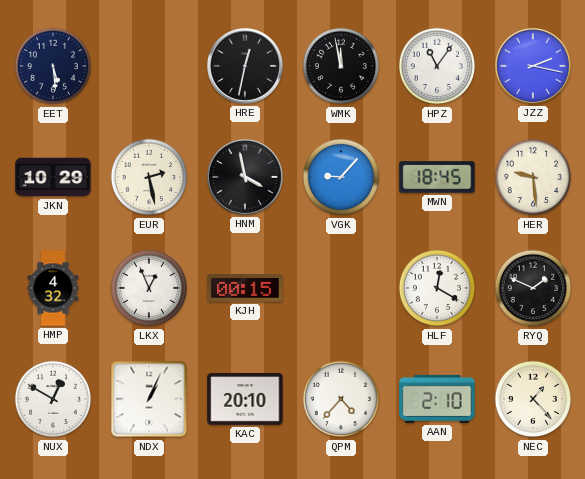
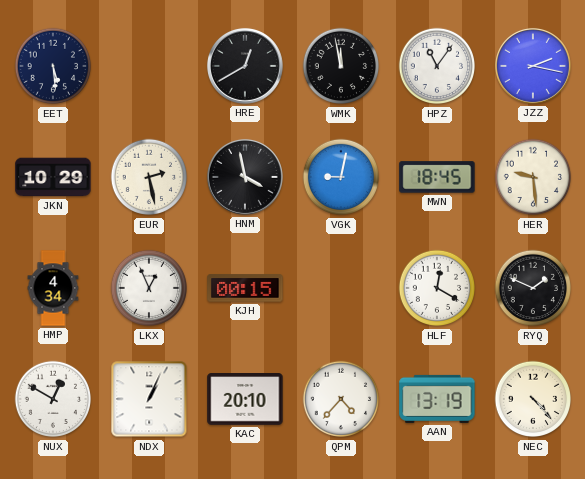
HRE: 12:32 -> 12:40
VGK: 9:07 -> 9:02
HMP: 4:32 -> 4:34
AAN: 2:10 -> 13:19
NEC: 1:23 -> 4:23
